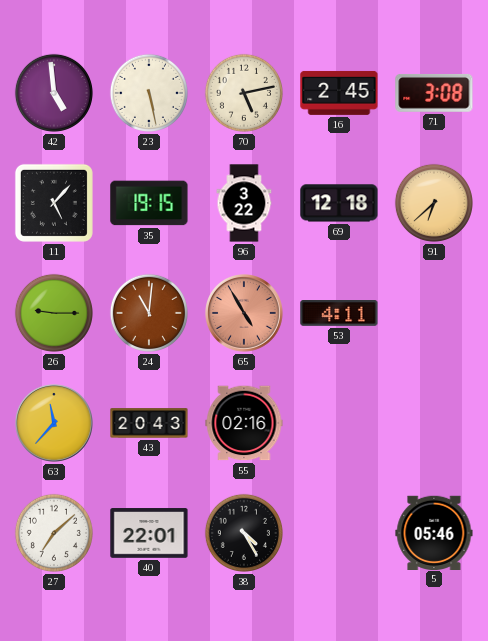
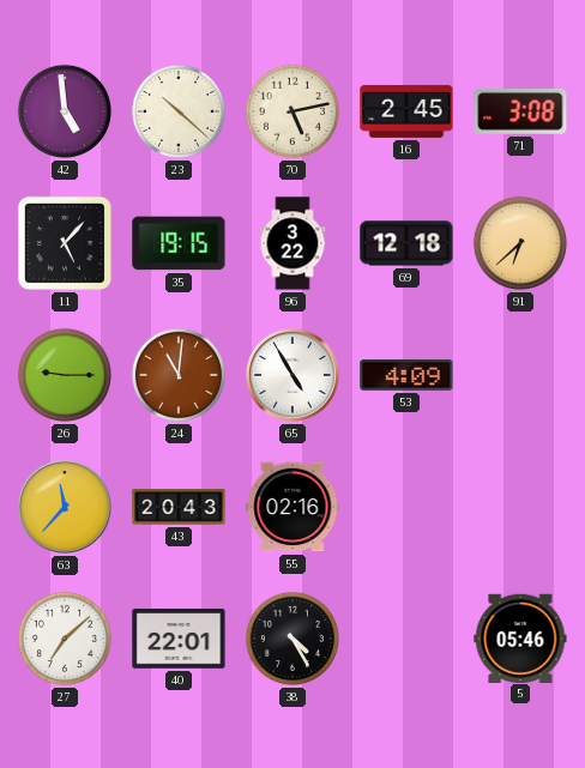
23: 5:28 -> 10:22
65 dial: salmon -> white
53: 4:11 -> 4:09
